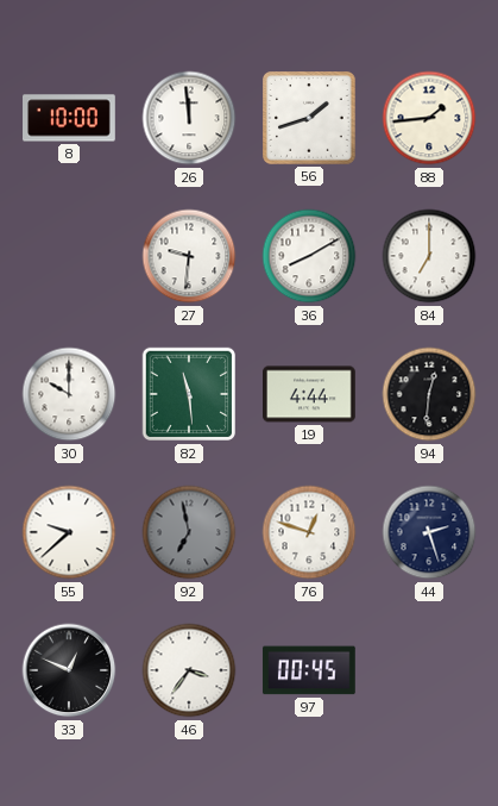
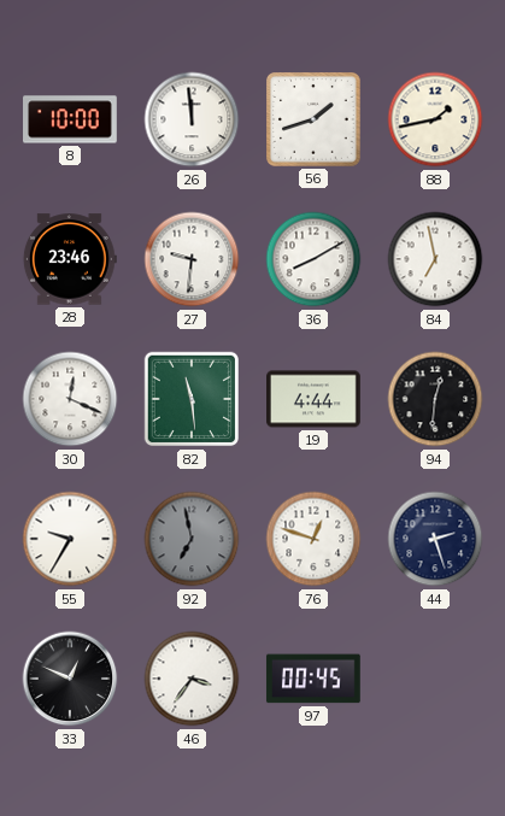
88: 1:44 -> 1:43
28: none -> 23:46
84: 7:00 -> 6:58
30: 10:00 -> 12:19
55: 9:38 -> 9:35
